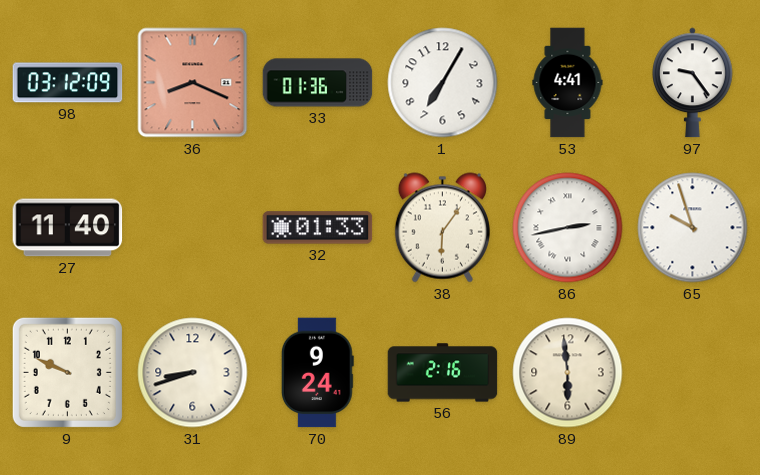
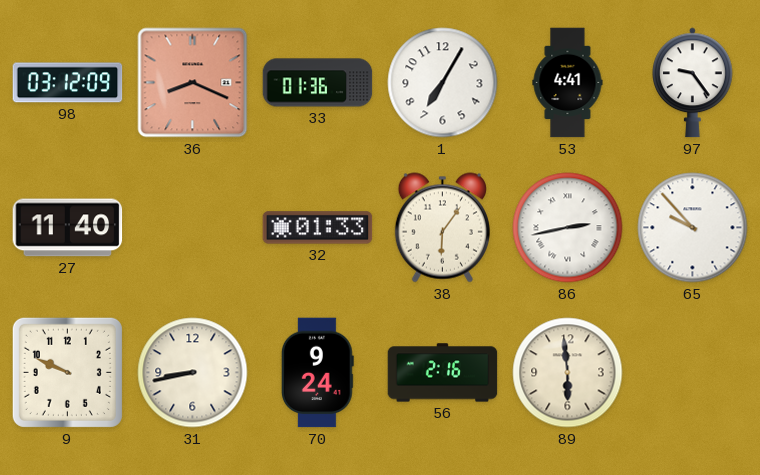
65: 9:57 -> 9:53
31: 8:42 -> 8:43
